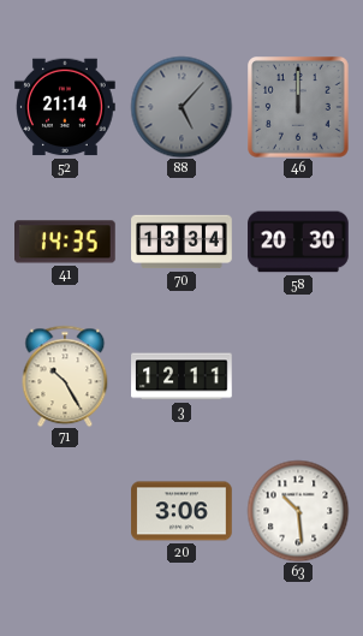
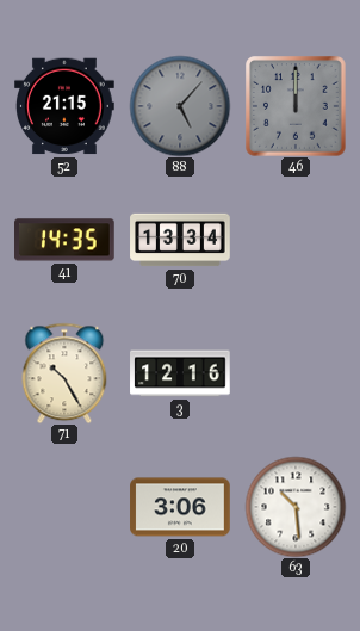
52: 21:14 -> 21:15
58: 20:30 -> none
3: 12:11 -> 12:16
